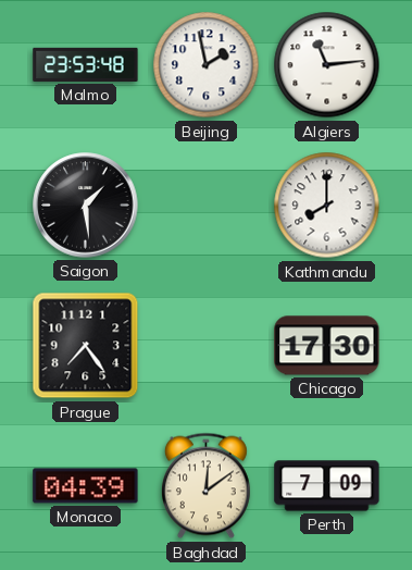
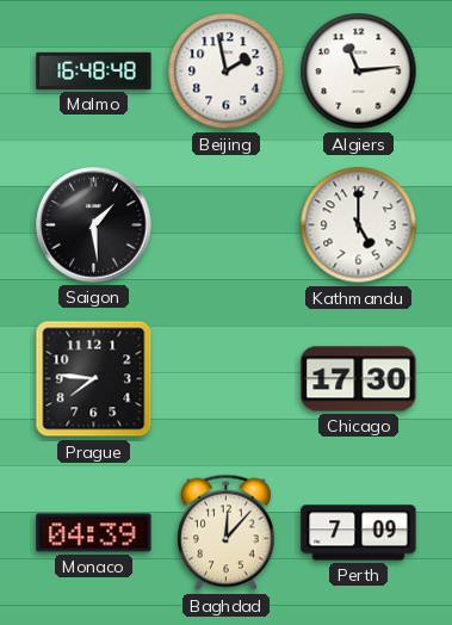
Malmo: 23:53 -> 16:48
Kathmandu: 8:00 -> 5:00
Prague: 7:24 -> 7:46
Baghdad: 12:09 -> 12:07
